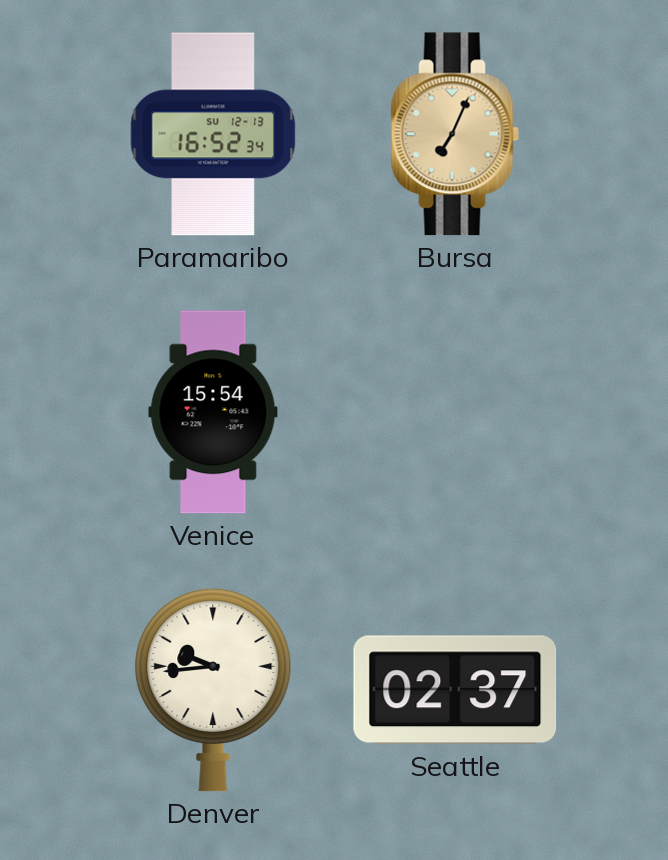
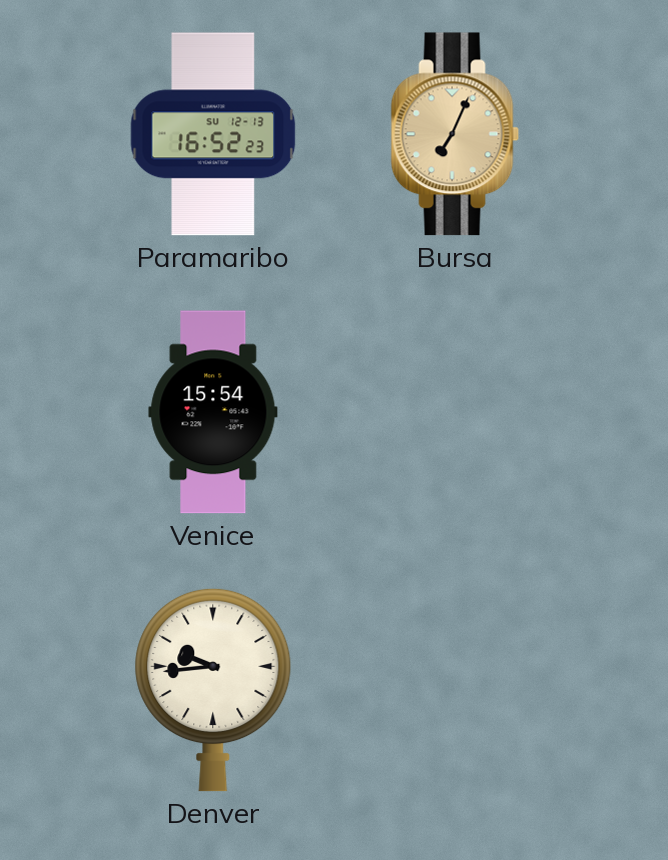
Paramaribo: 16:52:34 -> 16:52:23
Seattle: 02:37 -> none
